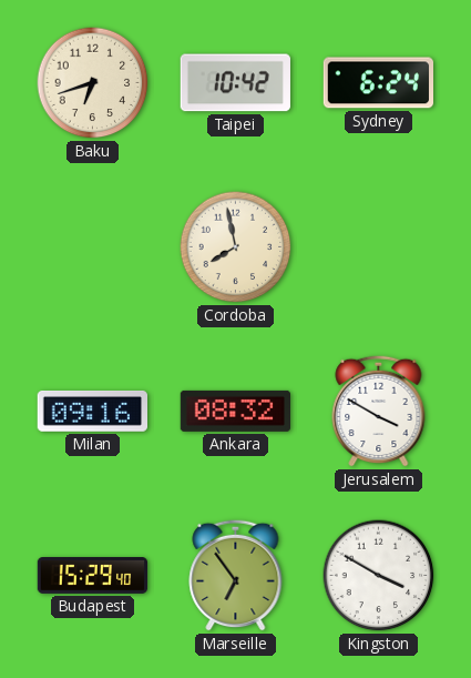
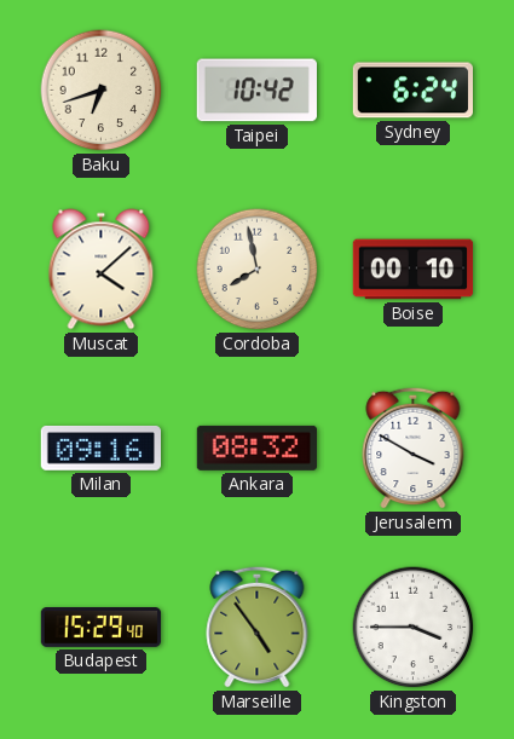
Muscat: none -> 4:08
Boise: none -> 00:10
Marseille: 6:54 -> 4:54
Kingston: 3:50 -> 3:45
